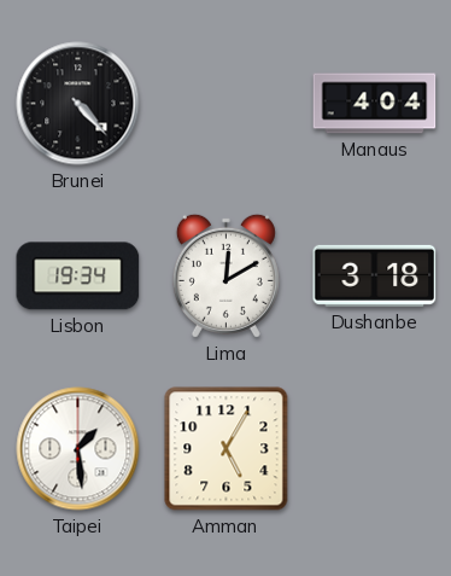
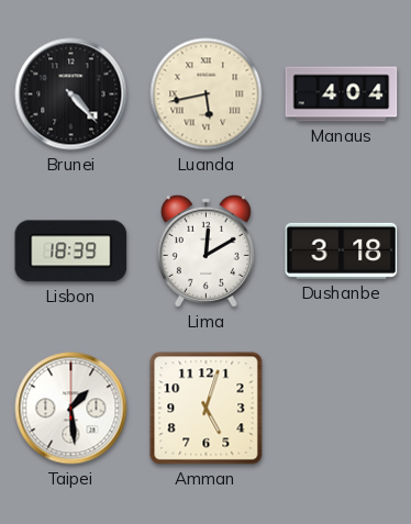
Luanda: none -> 5:43
Lisbon: 19:34 -> 18:39
Amman: 5:05 -> 5:03
